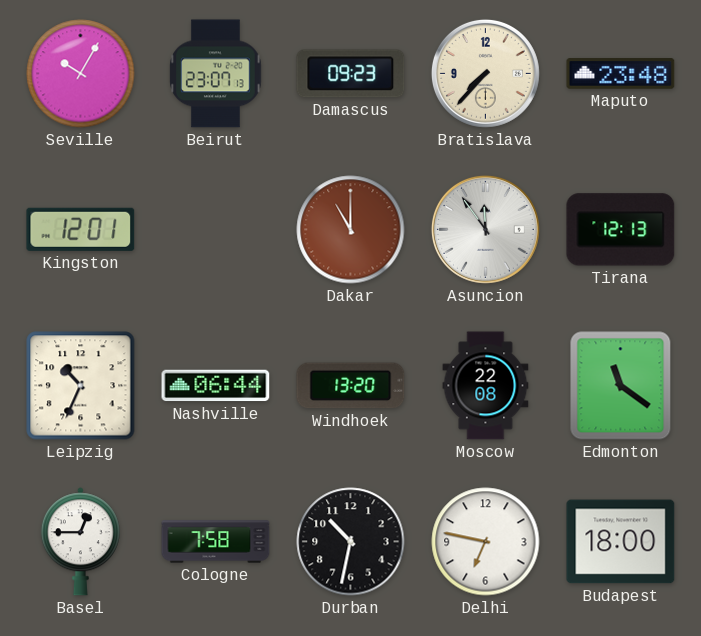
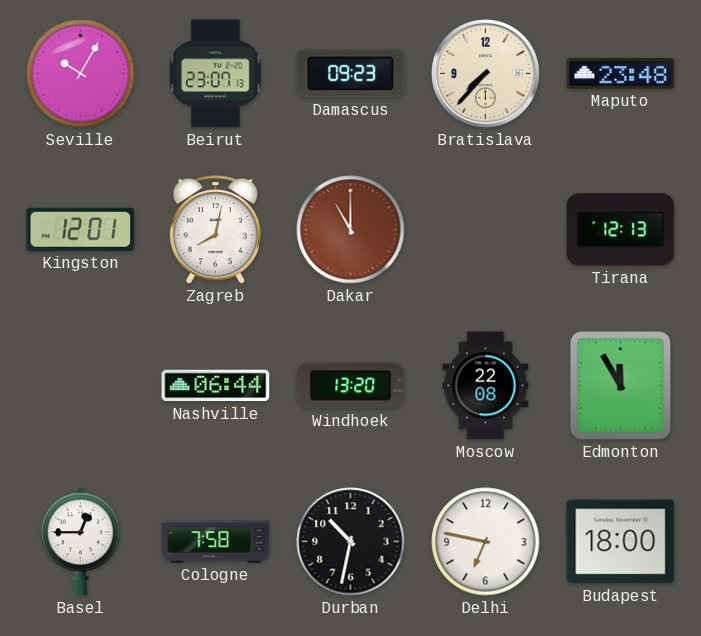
Zagreb: none -> 8:02
Asuncion: 11:54 -> none
Leipzig: 10:34 -> none
Edmonton: 11:21 -> 11:55
